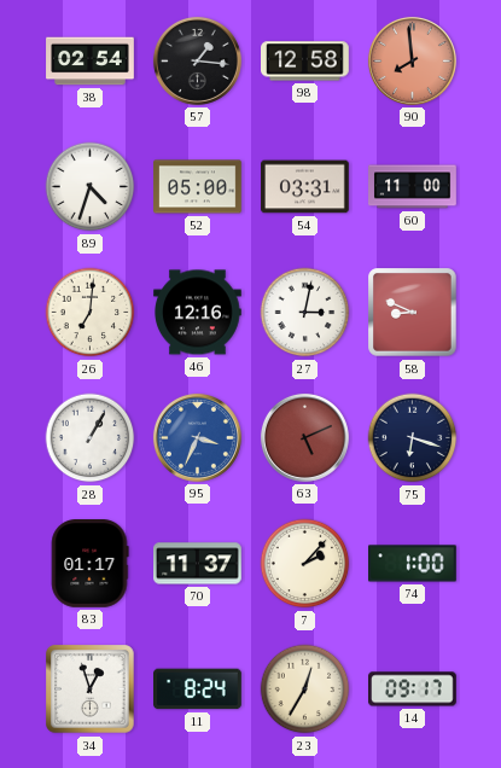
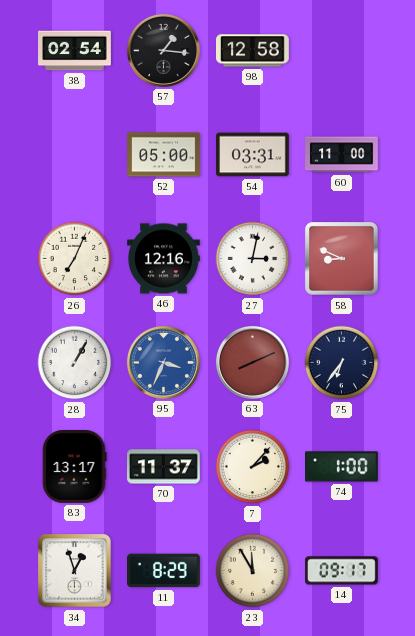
90: 7:59 -> none
89: 4:33 -> none
26: 7:01 -> 7:04
63: 5:11 -> 8:11
75: 6:18 -> 6:36
83: 01:17 -> 13:17
11: 8:24 -> 8:29
23: 12:35 -> 11:55
